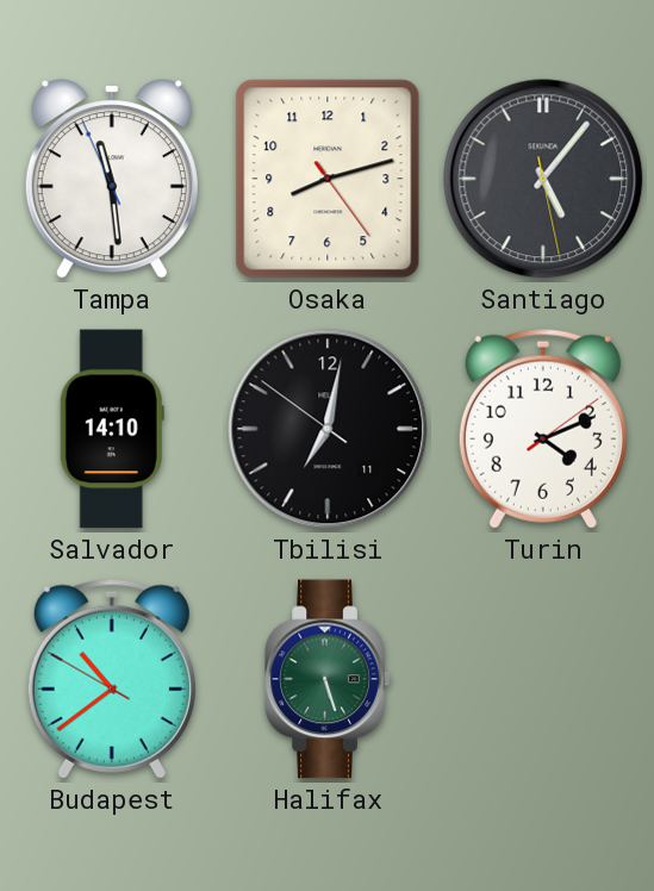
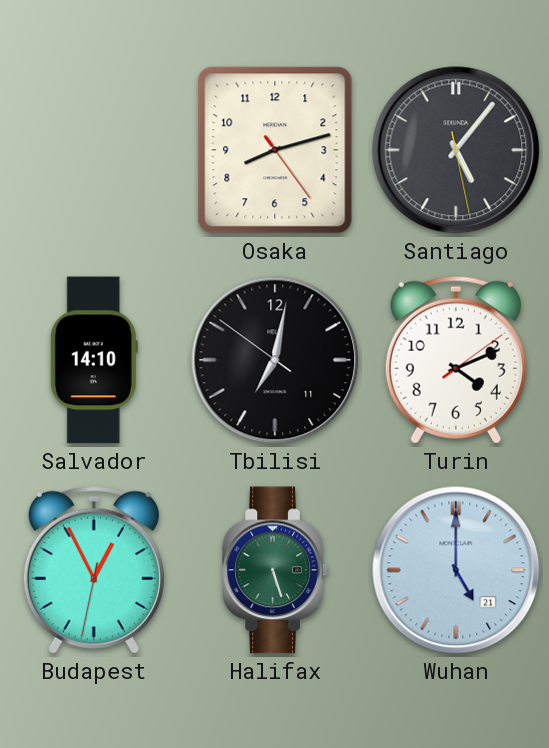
Tampa: 11:28 -> none
Budapest: 10:38 -> 12:55
Wuhan: none -> 5:00
